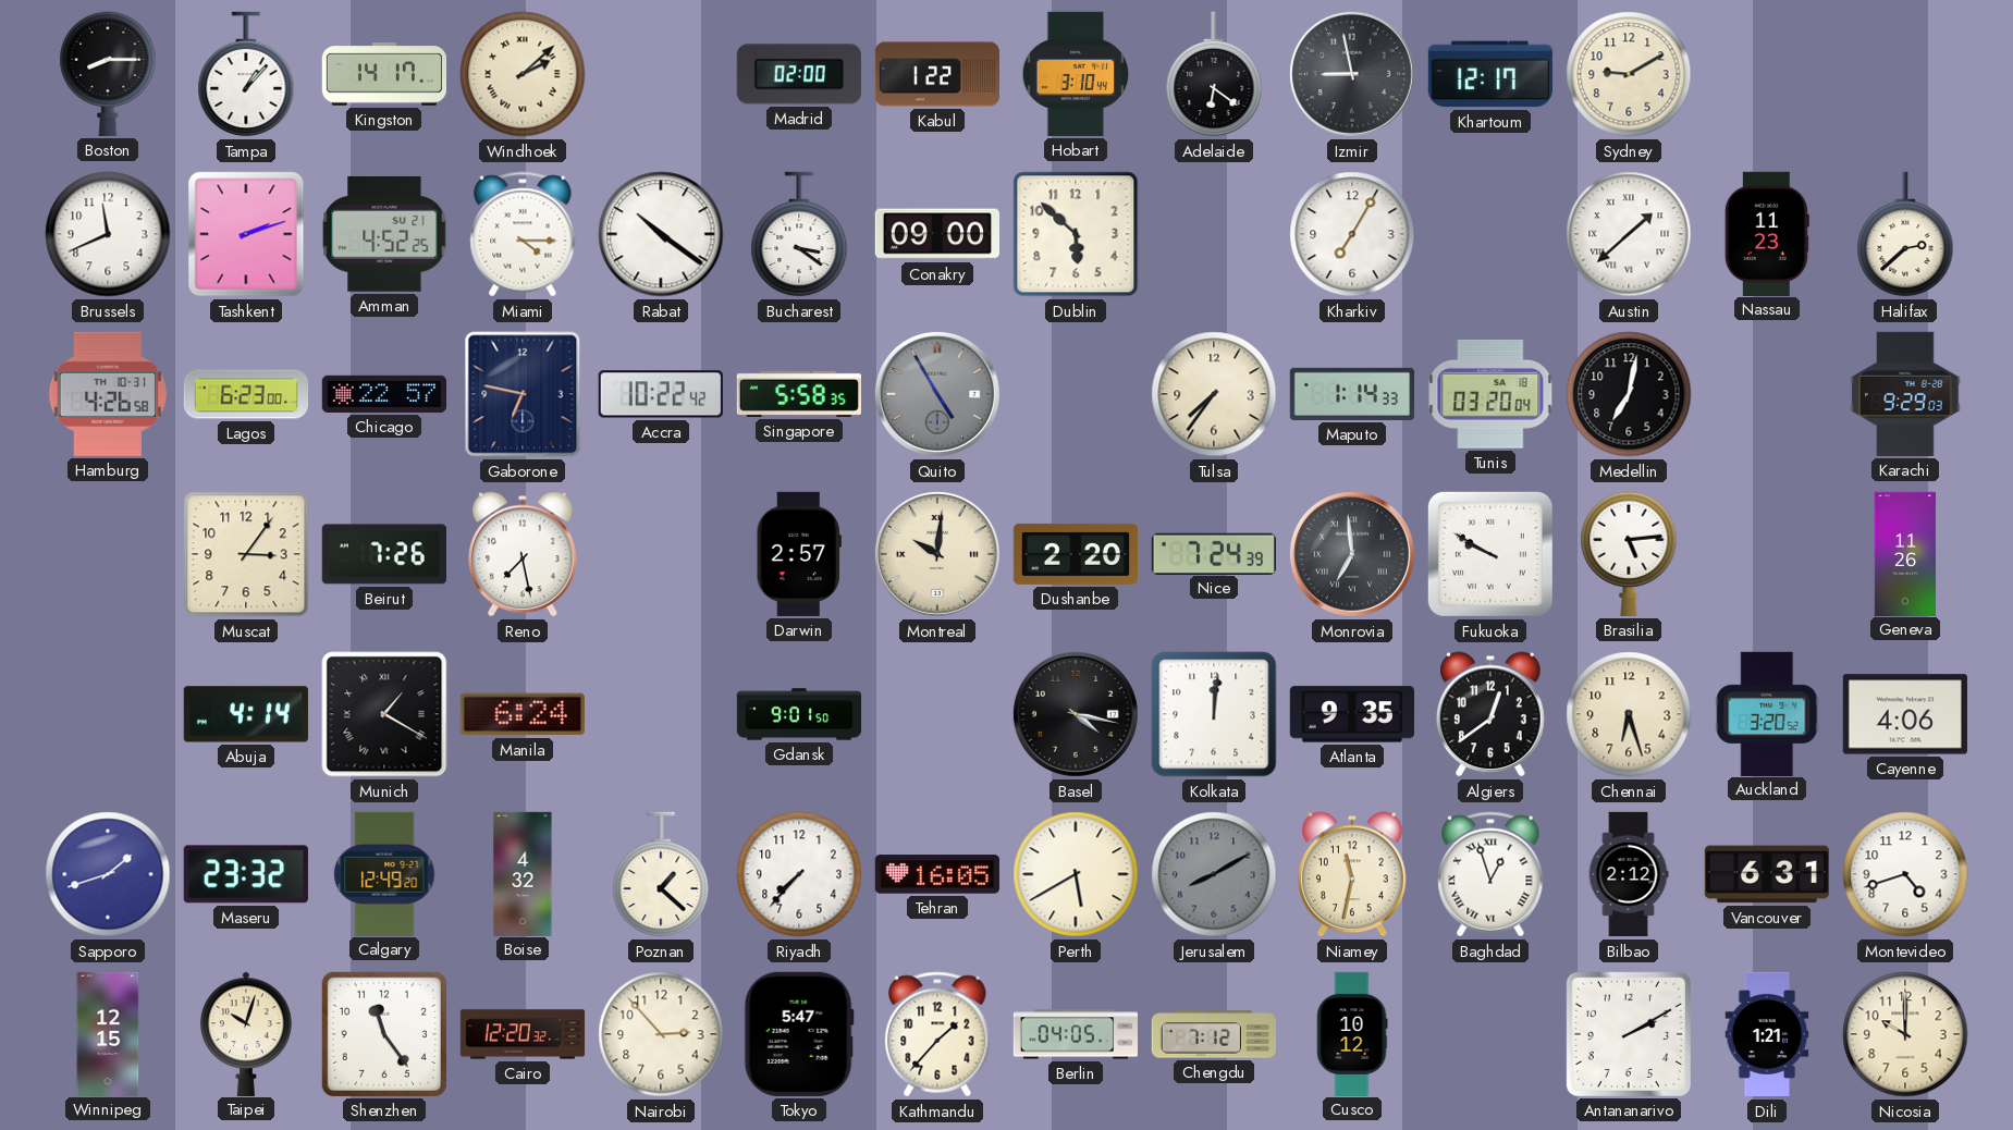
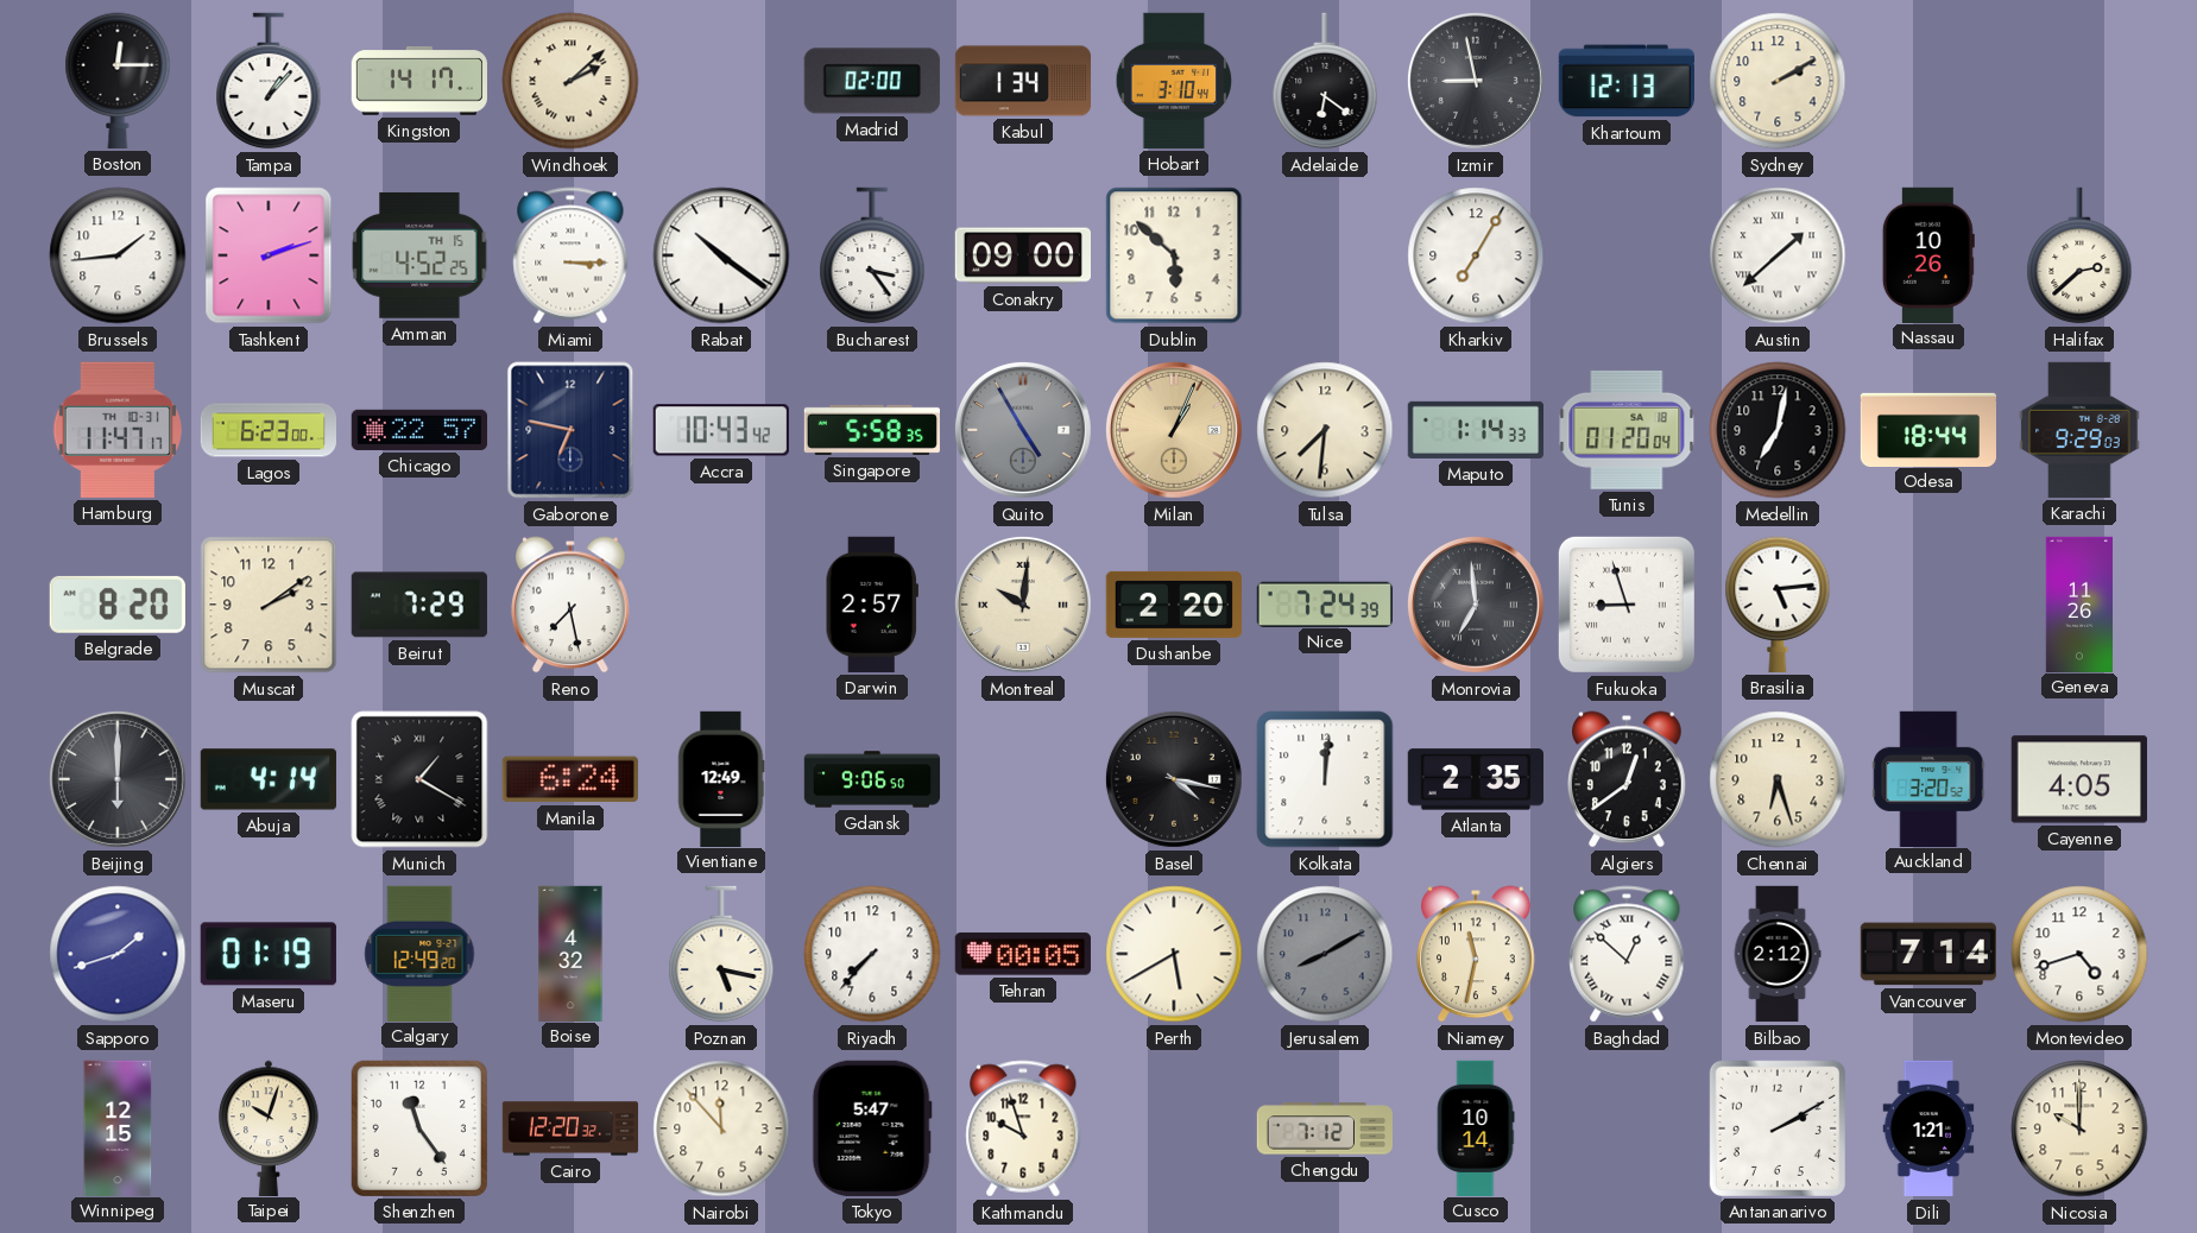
Boston: 8:15 -> 12:15
Kabul: 1:22 -> 1:34
Khartoum: 12:17 -> 12:13
Sydney: 9:10 -> 2:10
Brussels: 11:41 -> 1:44
Amman date: SU 21 -> TH 15
Miami: 4:15 -> 3:15
Bucharest: 3:21 -> 3:24
Nassau: 11:23 -> 10:26
Hamburg: 4:26 -> 11:47
Accra: 10:22 -> 10:43
Milan: none -> 1:04
Tulsa: 7:36 -> 7:31
Tunis: 03:20 -> 01:20
Odesa: none -> 18:44
Belgrade: none -> 8:20
Muscat: 3:06 -> 2:09
Beirut: 7:26 -> 7:29
Fukuoka: 9:50 -> 8:57
Beijing: none -> 6:00
Vientiane: none -> 12:49
Gdansk: 9:01 -> 9:06
Atlanta: 9:35 -> 2:35
Cayenne: 4:06 -> 4:05
Maseru: 23:32 -> 01:19
Poznan: 1:22 -> 5:17
Tehran: 16:05 -> 00:05
Baghdad: 12:57 -> 12:52
Vancouver: 6:31 -> 7:14
Nairobi: 2:53 -> 11:53
Kathmandu: 1:37 -> 9:57
Berlin: 04:05 -> none
Cusco: 10:12 -> 10:14
